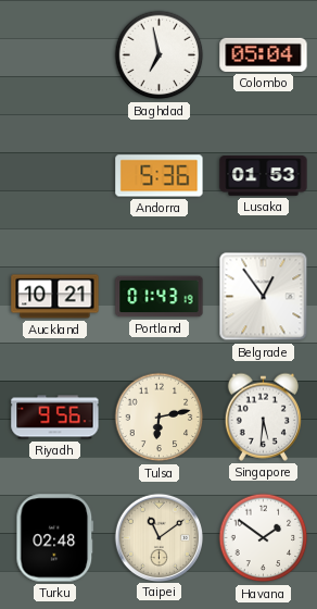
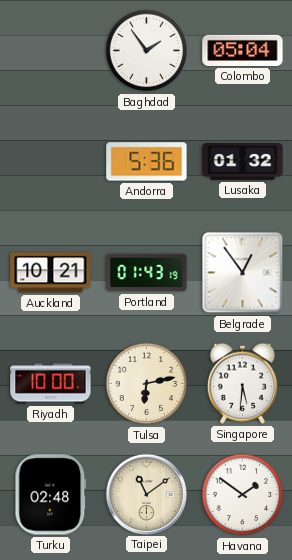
Baghdad: 6:58 -> 1:54
Lusaka: 01:53 -> 01:32
Riyadh: 9:56 -> 10:00
